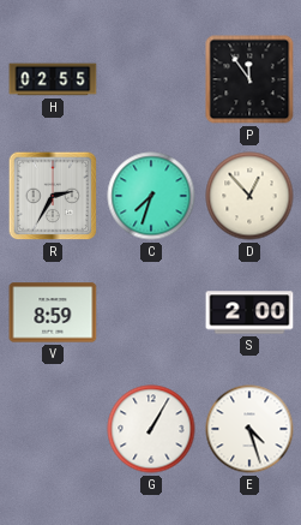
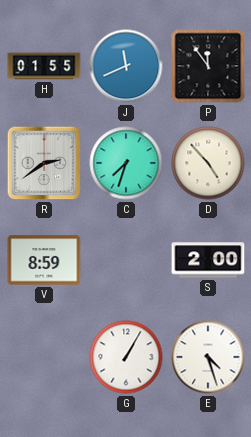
H: 02:55 -> 01:55
J: none -> 11:41
R: 2:35 -> 2:39
D: 12:53 -> 4:53
